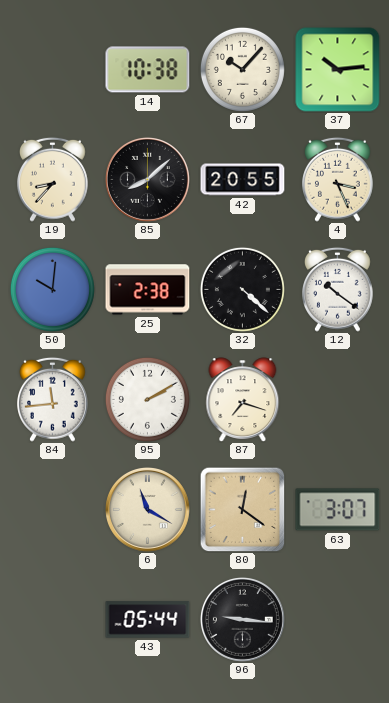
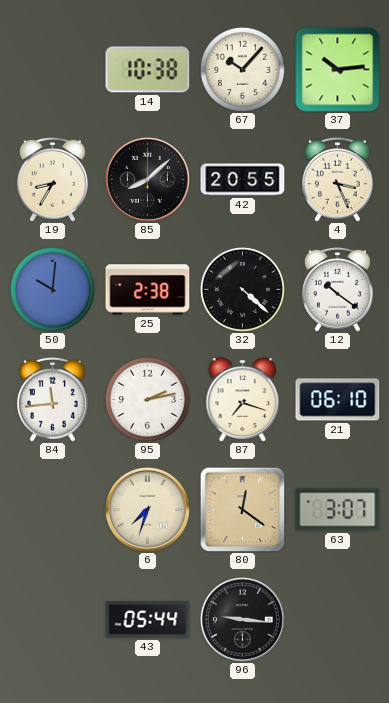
19: 8:37 -> 8:35
95: 2:10 -> 2:13
21: none -> 06:10
6: 11:20 -> 7:33
